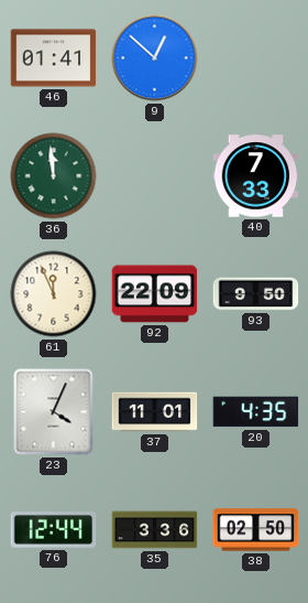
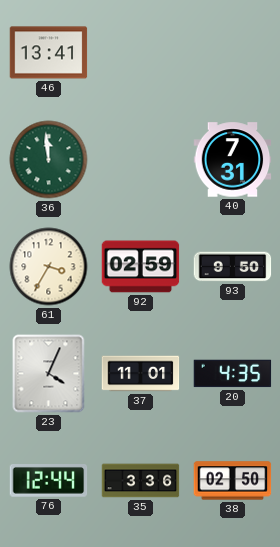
46: 01:41 -> 13:41
9: 12:52 -> none
40: 7:33 -> 7:31
61: 11:56 -> 3:35
92: 22:09 -> 02:59
